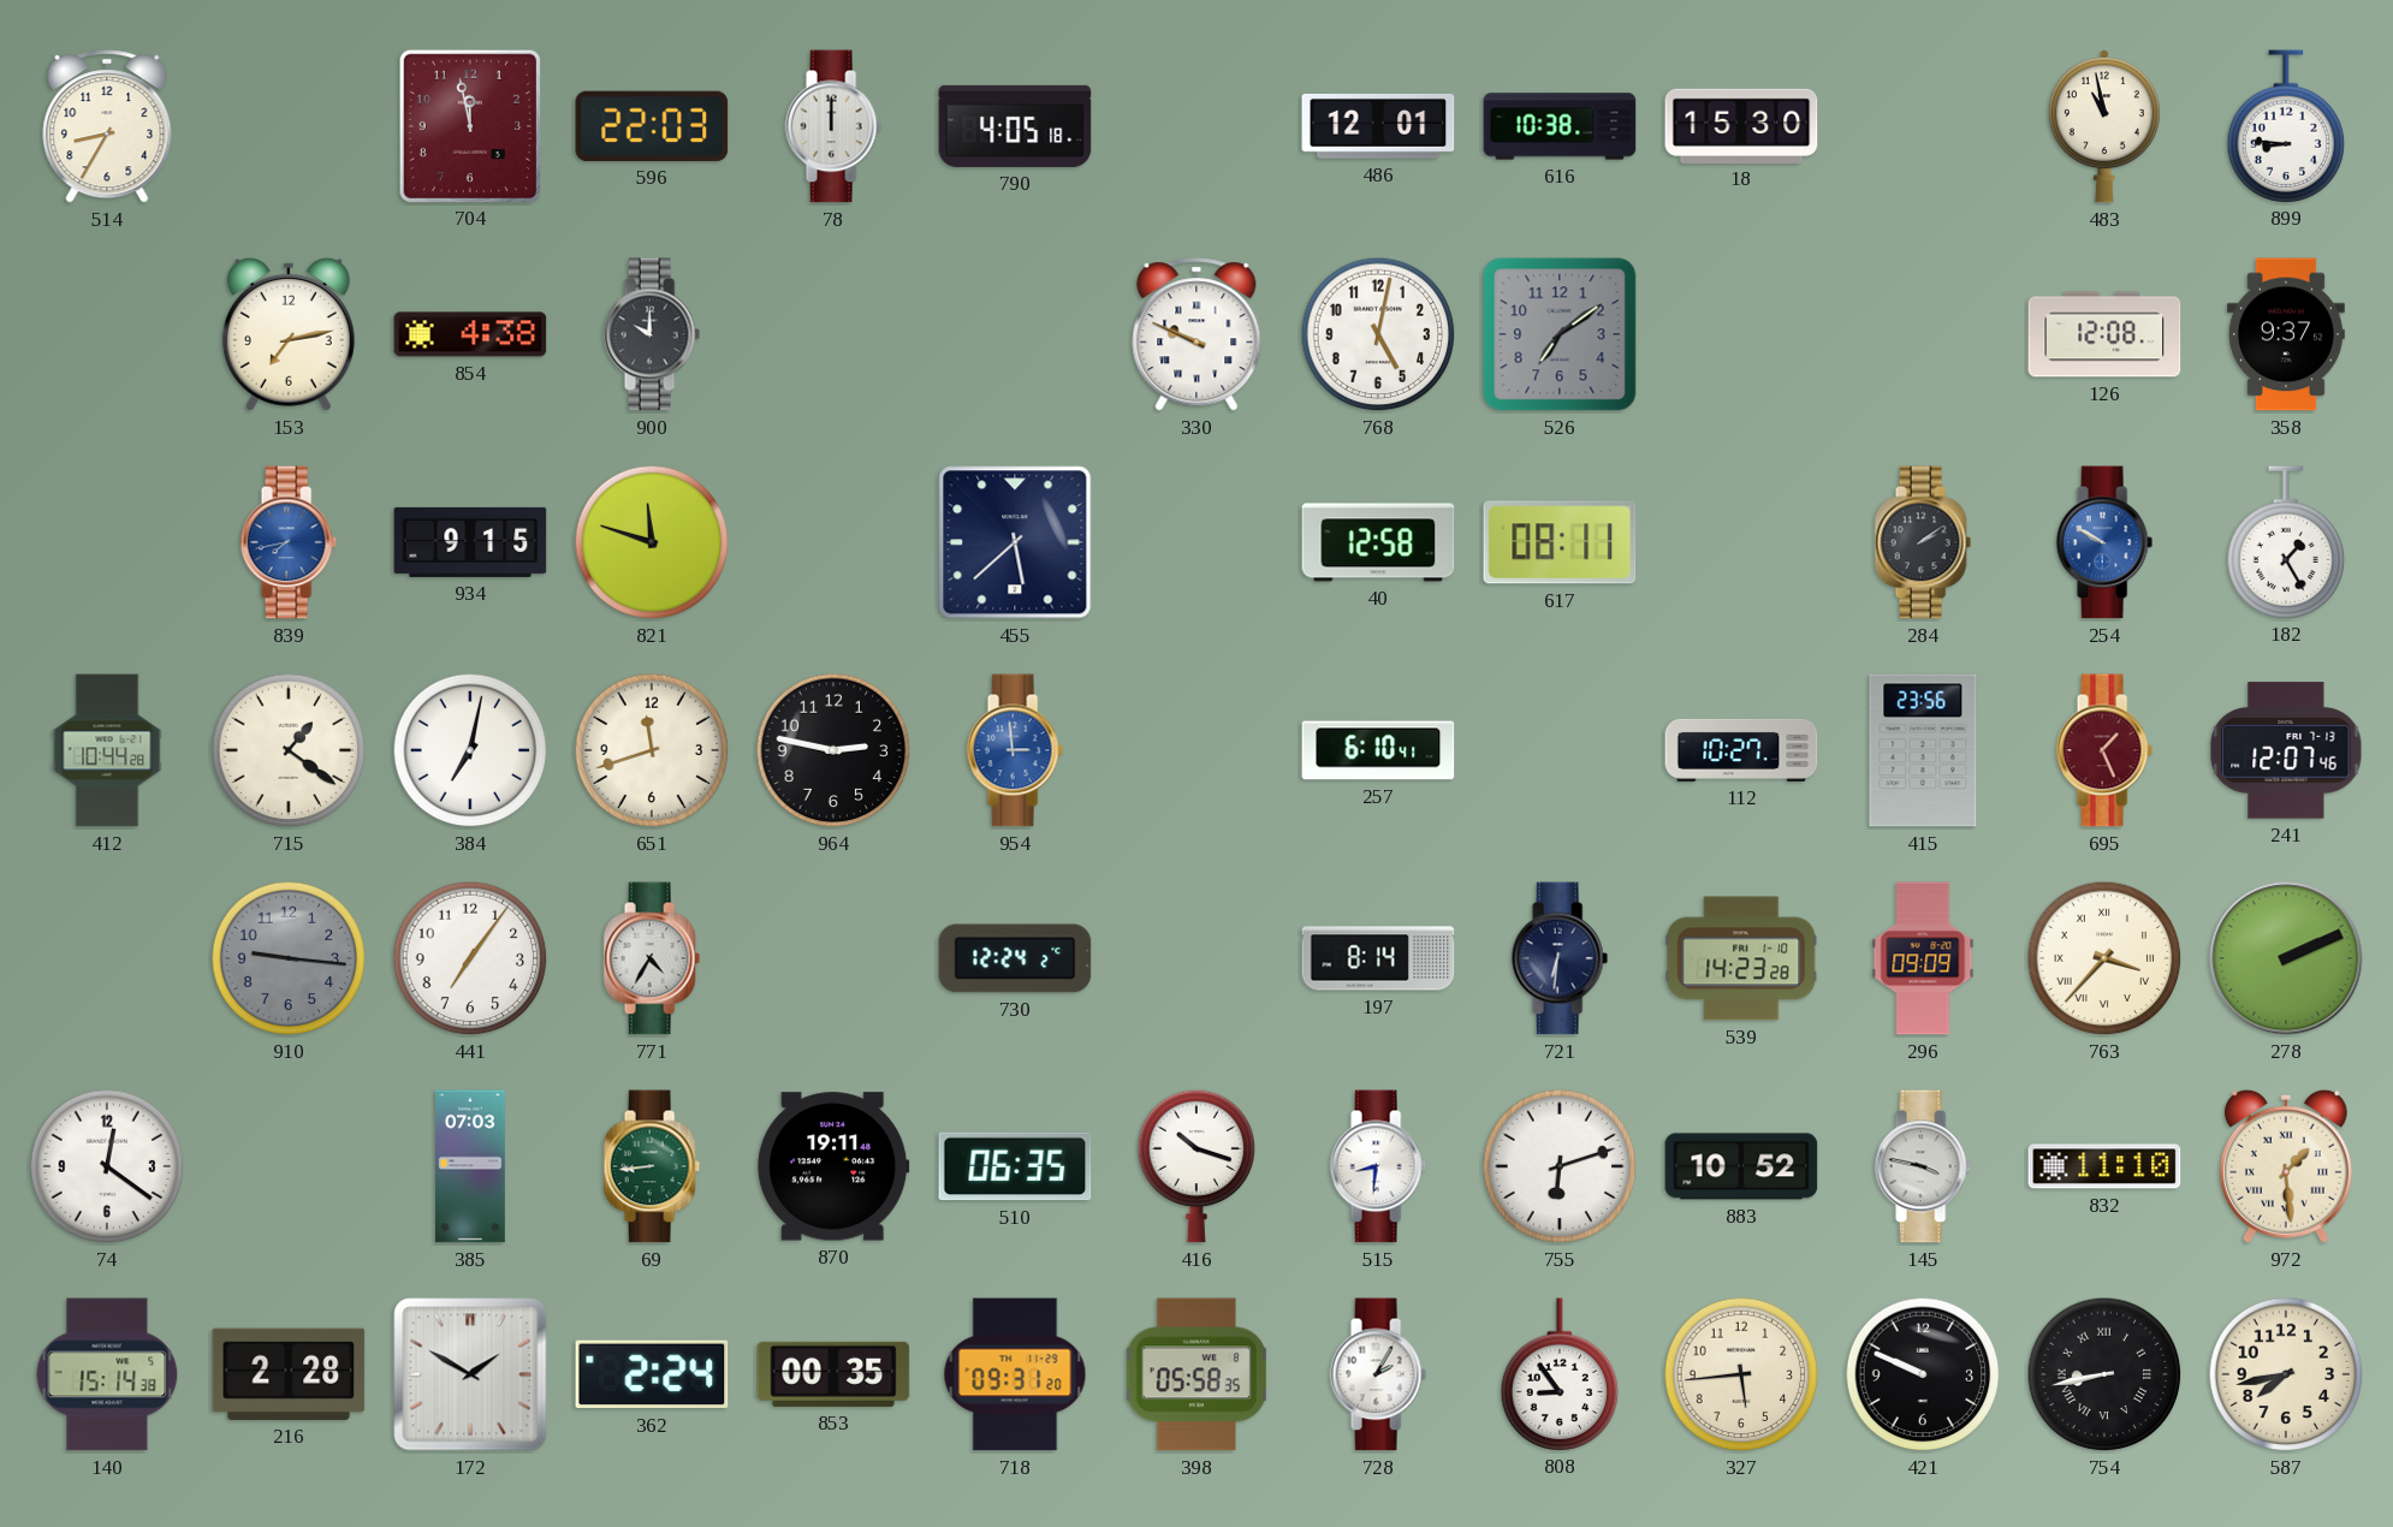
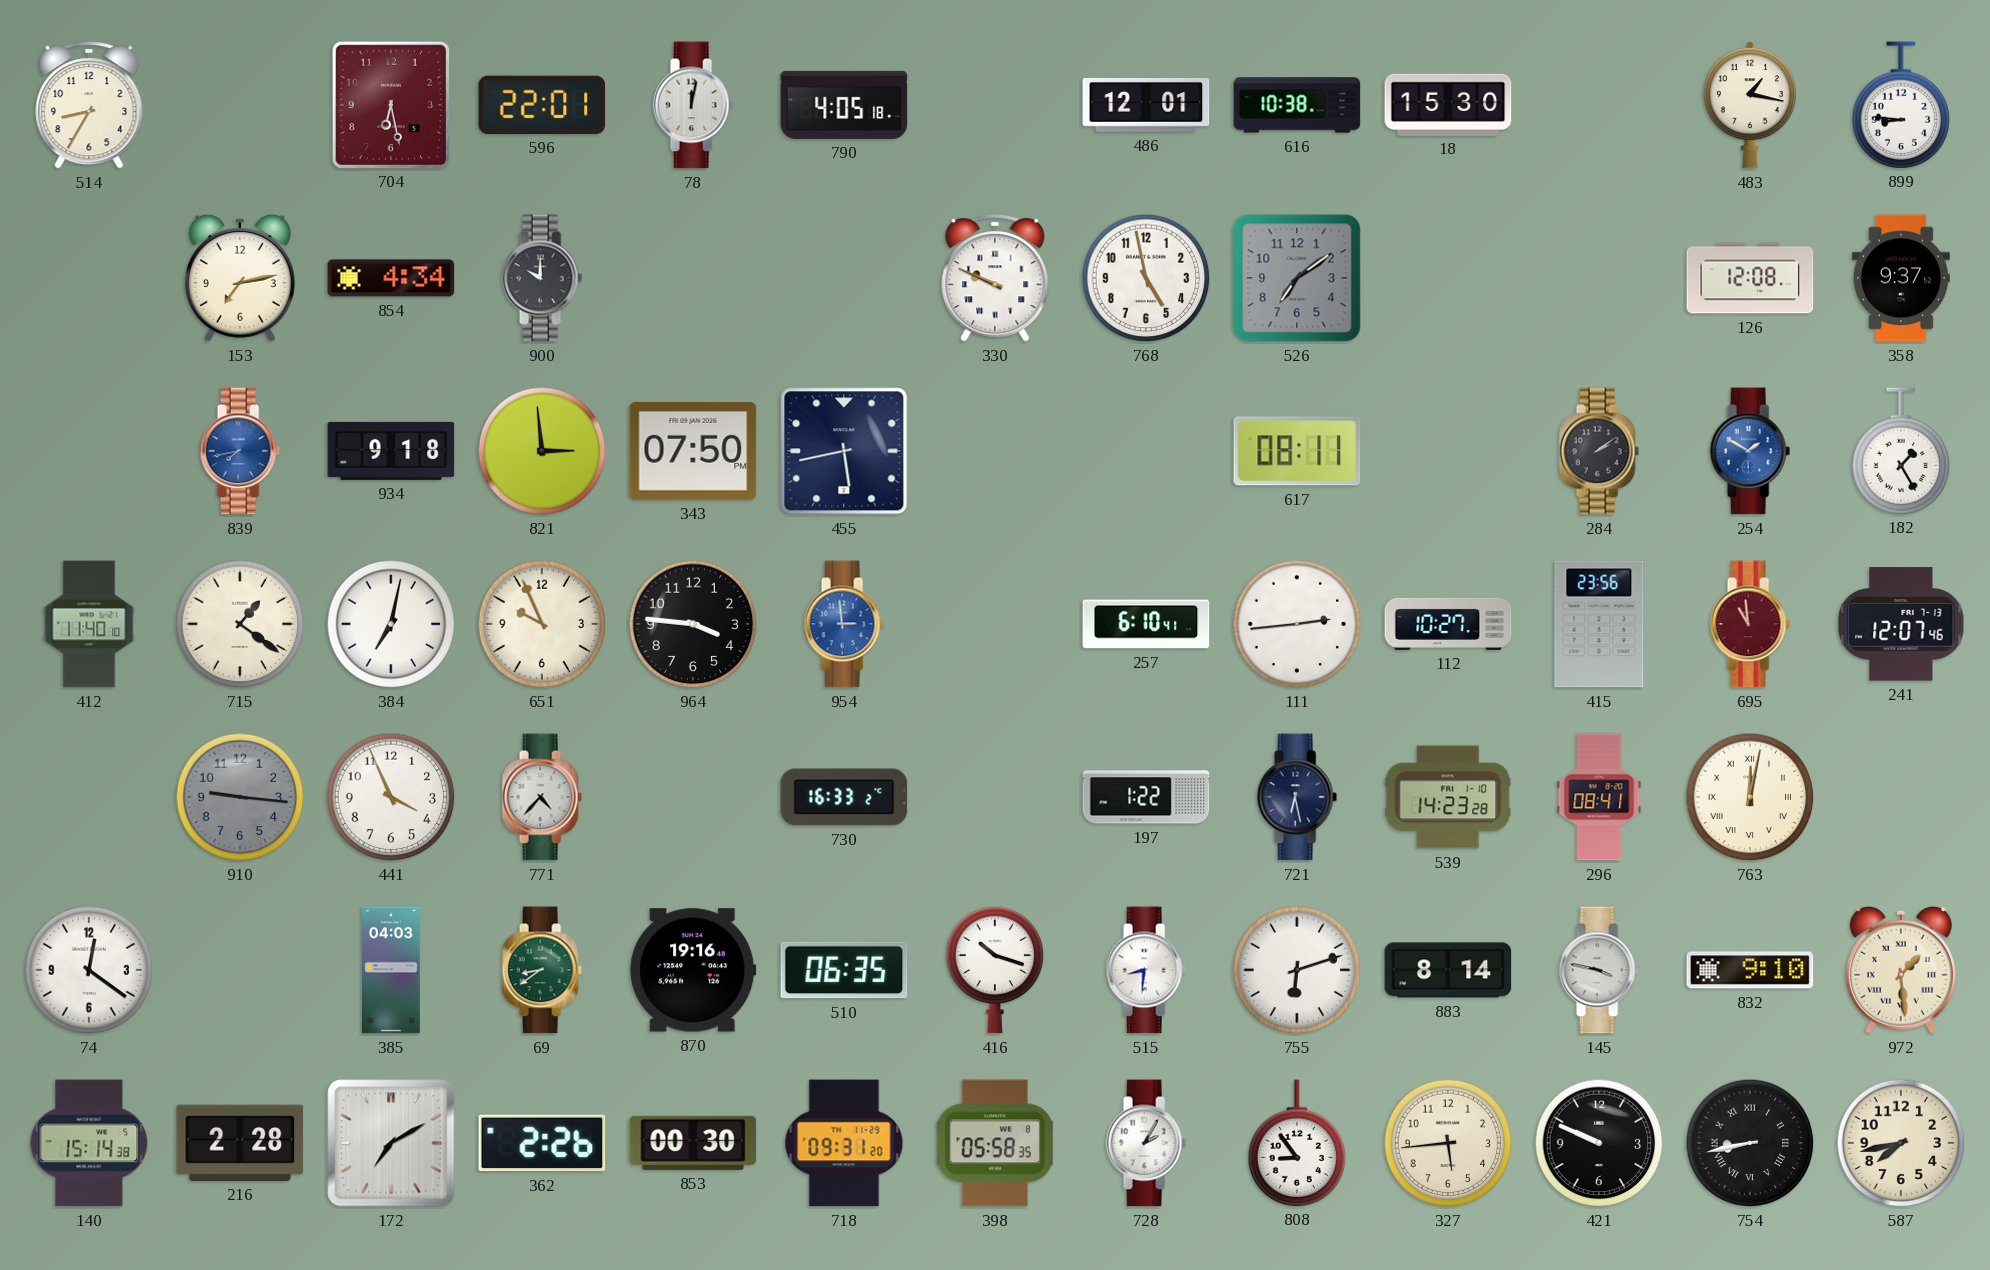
704: 11:58 -> 6:28
596: 22:03 -> 22:01
78: 12:00 -> 12:02
483: 10:58 -> 1:17
854: 4:38 -> 4:34
768: 5:02 -> 4:58
934: 9:15 -> 9:18
821: 11:48 -> 2:59
343: none -> 07:50
455: 5:38 -> 5:43
40: 12:58 -> none
254: 9:50 -> 1:50
412: 10:44 -> 11:40
651: 11:42 -> 9:56
964: 2:47 -> 3:46
111: none -> 2:44
695: 1:26 -> 10:59
441: 7:06 -> 3:56
771: 4:35 -> 4:37
730: 12:24 -> 16:33
197: 8:14 -> 1:22
721: 6:31 -> 6:28
296: 09:09 -> 08:41
763: 3:37 -> 12:02
278: 2:11 -> none
385: 07:03 -> 04:03
69: 8:44 -> 8:39
870: 19:11 -> 19:16
883: 10:52 -> 8:14
832: 11:10 -> 9:10
172: 1:50 -> 7:10
362: 2:24 -> 2:26
853: 00:35 -> 00:30
